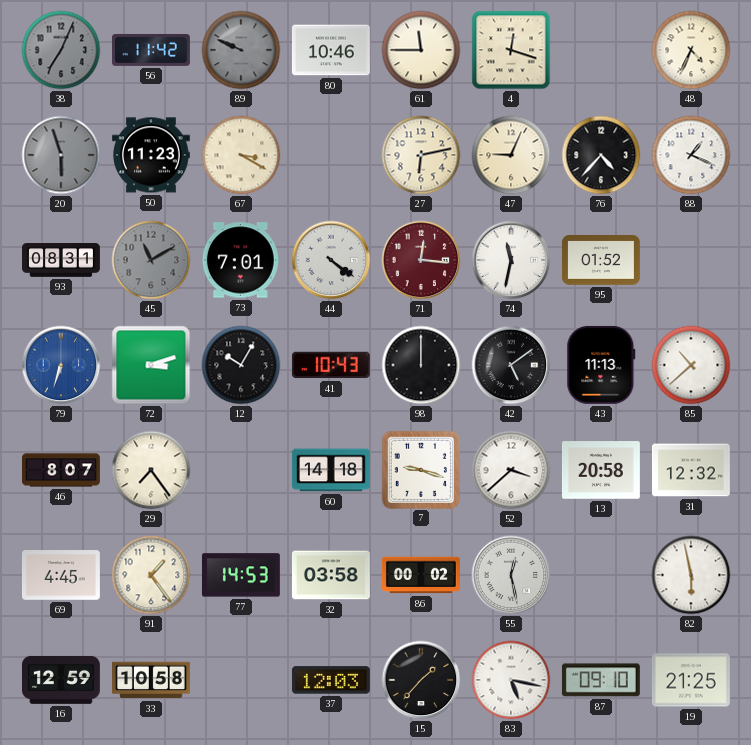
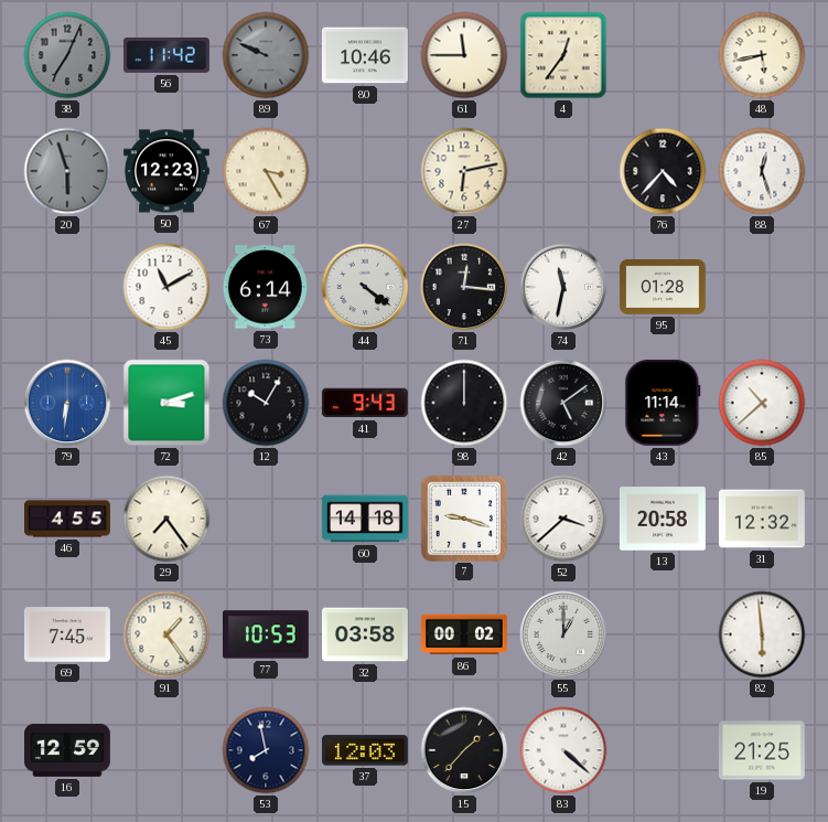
4: 12:18 -> 12:36
48: 4:34 -> 5:43
50: 11:23 -> 12:23
67: 3:20 -> 3:25
47: 9:04 -> none
88: 1:19 -> 12:27
93: 08:31 -> none
45 dial: grey -> white
73: 7:01 -> 6:14
71 dial: burgundy -> black
95: 01:52 -> 01:28
79: 6:33 -> 6:31
41: 10:43 -> 9:43
43: 11:13 -> 11:14
46: 8:07 -> 4:55
69: 4:45 -> 7:45
77: 14:53 -> 10:53
55: 12:28 -> 1:00
82: 5:58 -> 5:59
33: 10:58 -> none
53: none -> 7:58
83: 5:17 -> 4:22
87: 09:10 -> none
